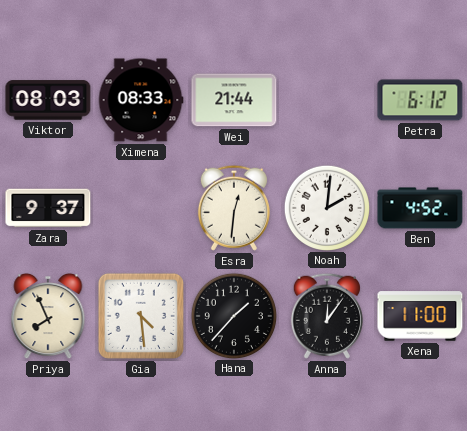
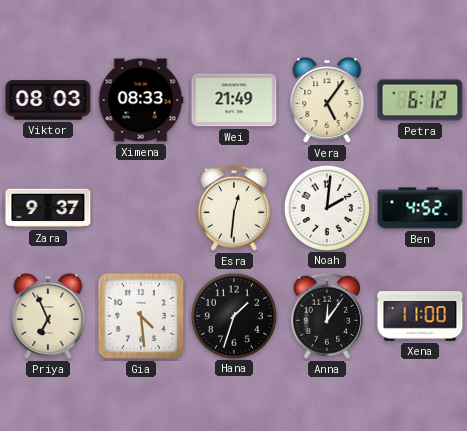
Wei: 21:44 -> 21:49
Vera: none -> 5:06
Priya: 7:56 -> 6:56
Hana: 1:37 -> 1:33
